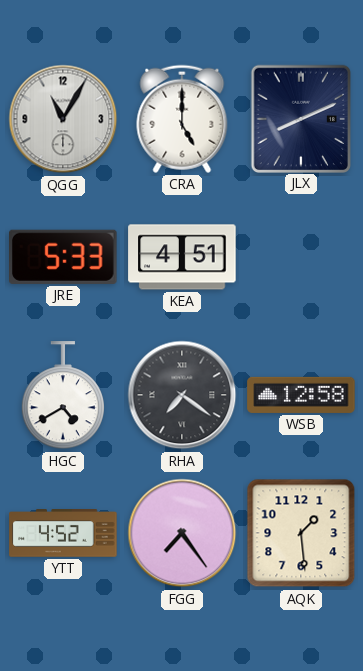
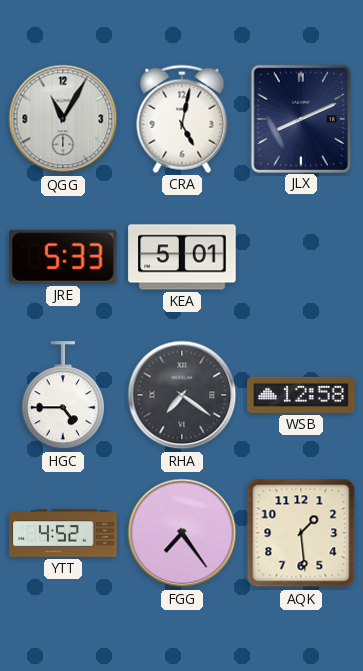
CRA: 5:00 -> 5:02
KEA: 4:51 -> 5:01
HGC: 4:40 -> 4:45
